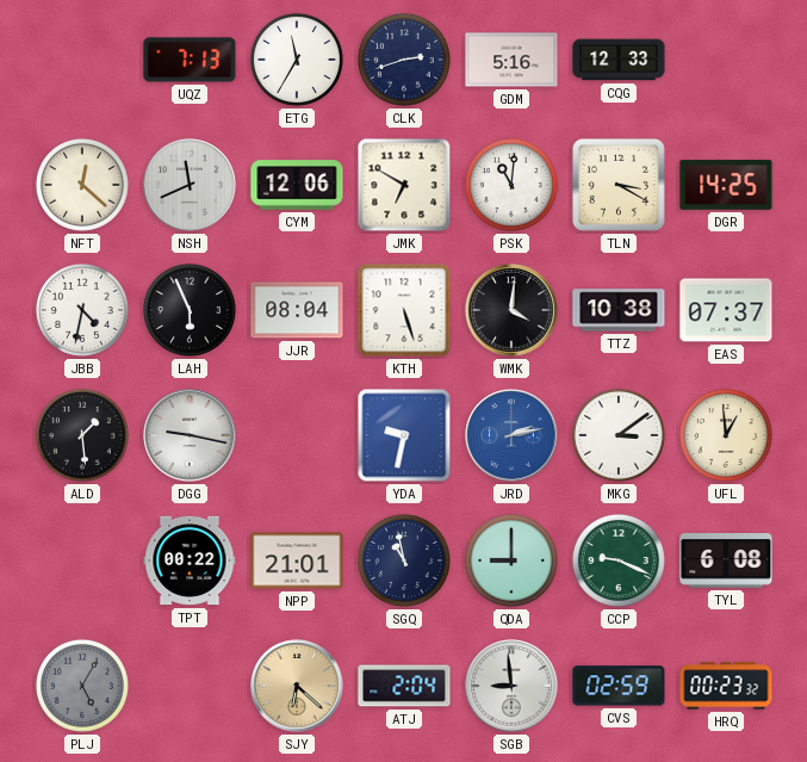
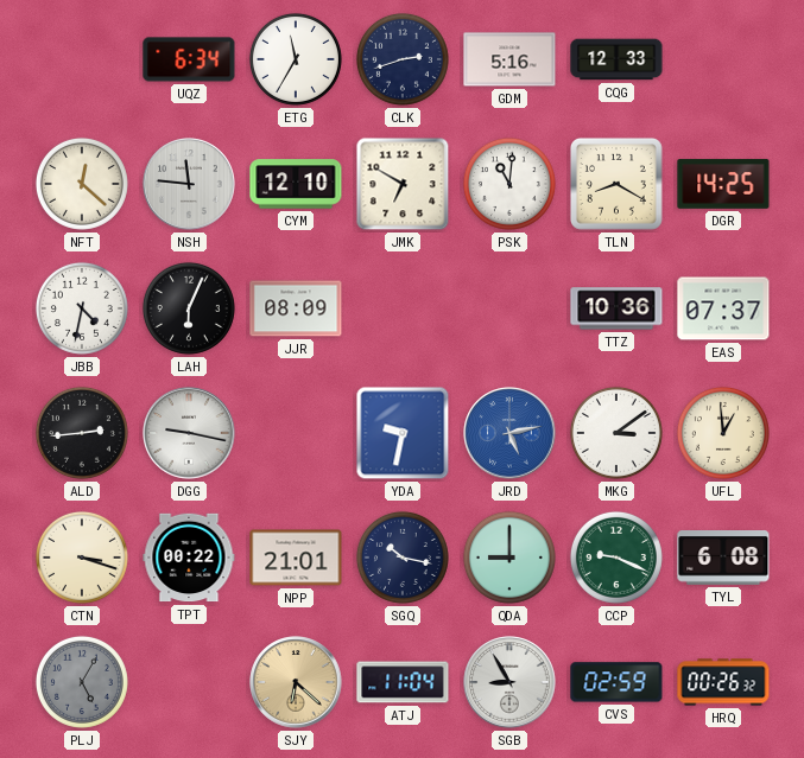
UQZ: 7:13 -> 6:34
NSH: 11:41 -> 11:46
CYM: 12:06 -> 12:10
TLN: 3:20 -> 8:20
LAH: 5:56 -> 6:04
JJR: 08:04 -> 08:09
KTH: 5:27 -> none
WMK: 4:01 -> none
TTZ: 10:38 -> 10:36
ALD: 1:29 -> 2:44
JRD: 2:13 -> 5:13
CTN: none -> 3:18
SGQ: 10:58 -> 10:17
ATJ: 2:04 -> 11:04
SGB: 8:59 -> 8:55
HRQ: 00:23 -> 00:26
